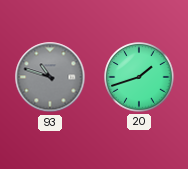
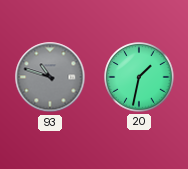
20: 1:42 -> 1:32
